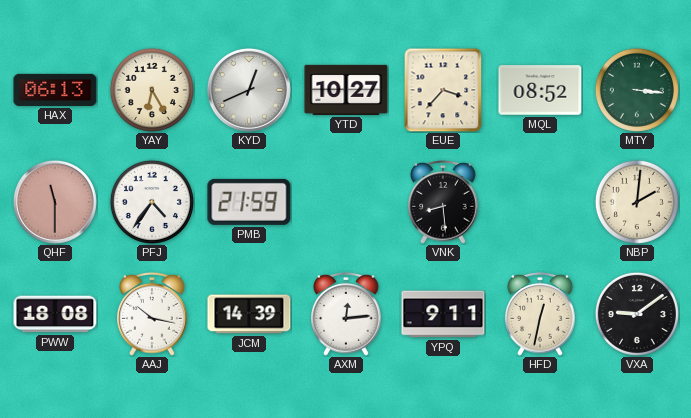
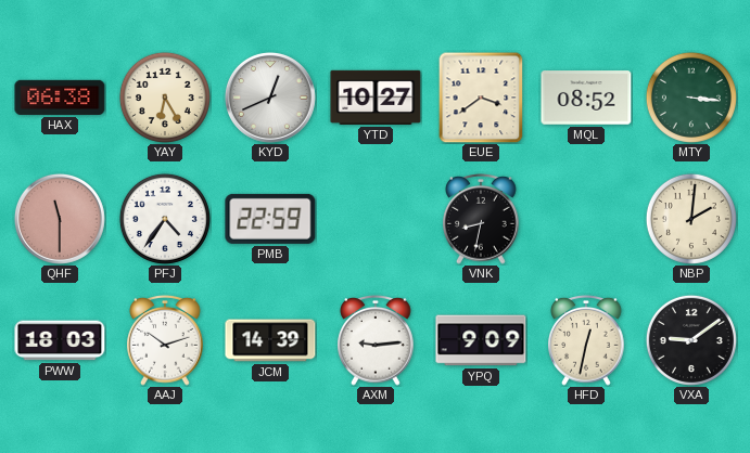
HAX: 06:13 -> 06:38
EUE: 3:37 -> 3:39
PMB: 21:59 -> 22:59
VNK: 8:29 -> 8:32
PWW: 18:08 -> 18:03
AAJ: 10:17 -> 10:12
AXM: 12:14 -> 9:14
YPQ: 9:11 -> 9:09
